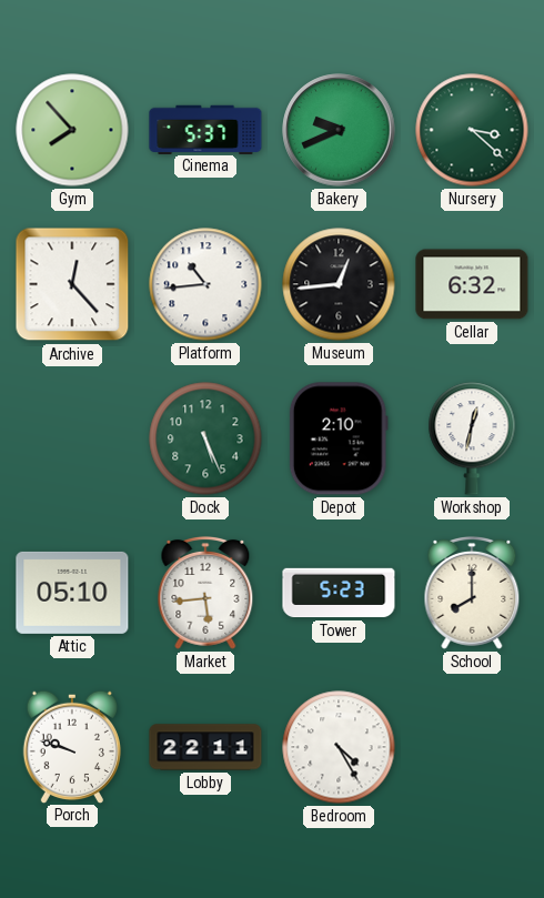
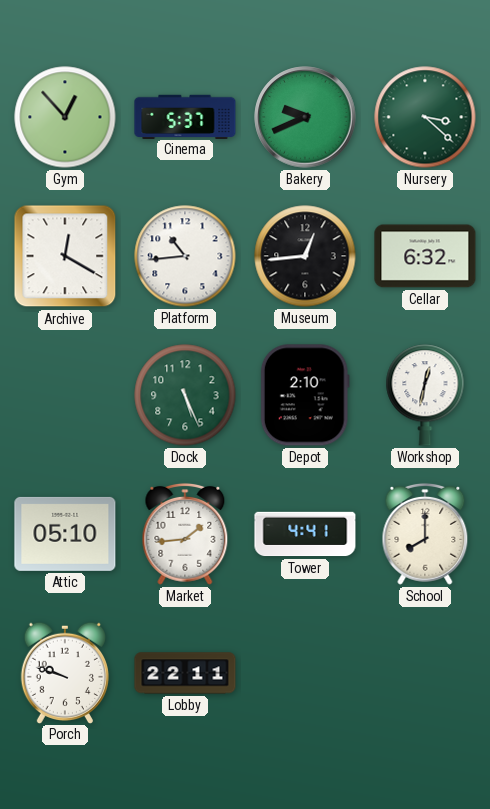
Gym: 7:53 -> 12:53
Archive: 12:23 -> 12:20
Market: 5:44 -> 1:44
Tower: 5:23 -> 4:41
Bedroom: 4:25 -> none
